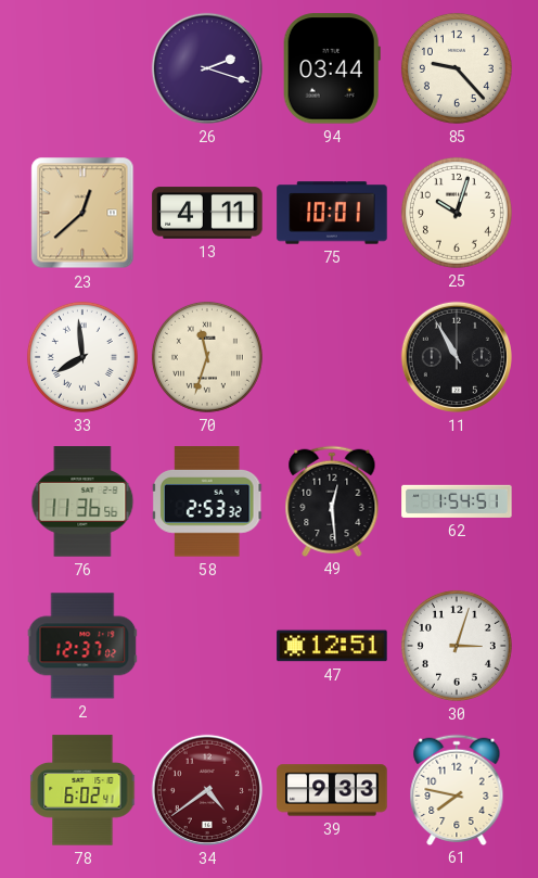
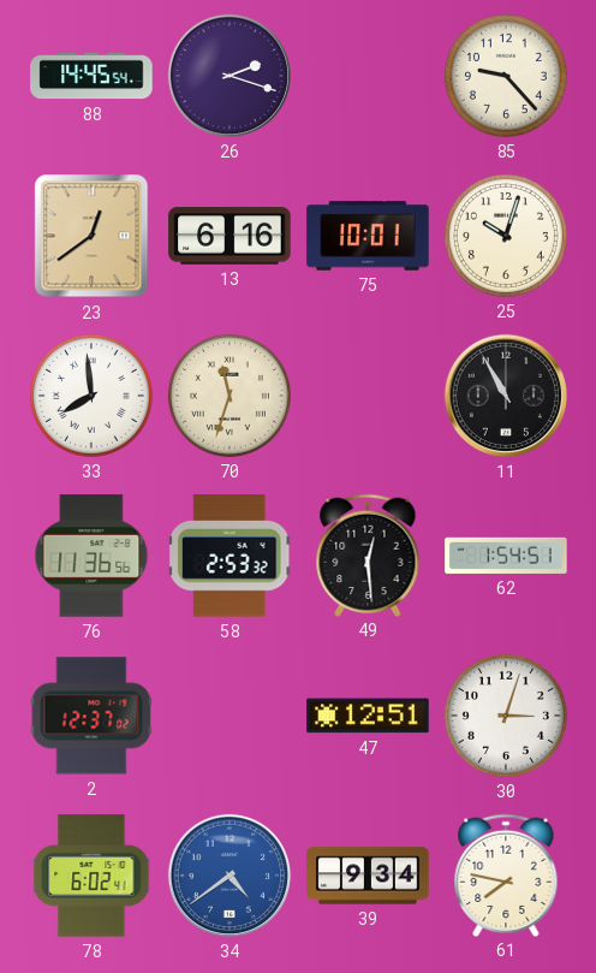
88: none -> 14:45
94: 03:44 -> none
23: 12:38 -> 12:39
13: 4:11 -> 6:16
34 dial: burgundy -> blue
39: 9:33 -> 9:34
